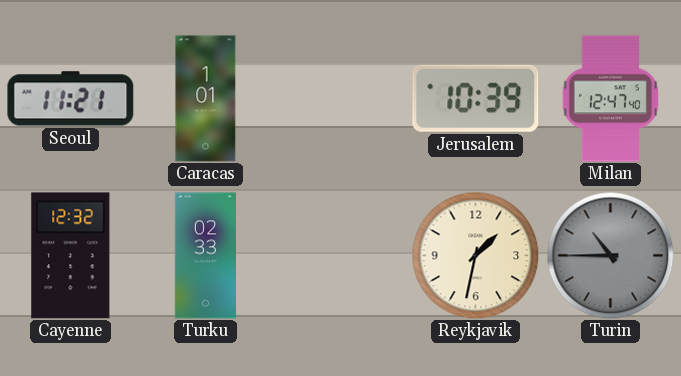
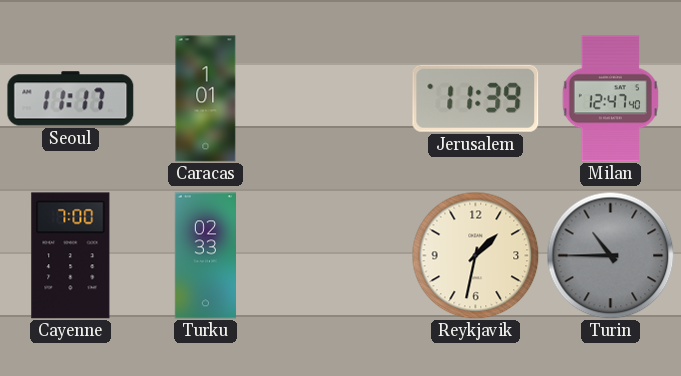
Seoul: 11:21 -> 11:17
Jerusalem: 10:39 -> 11:39
Cayenne: 12:32 -> 7:00
